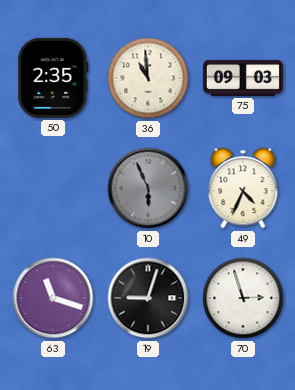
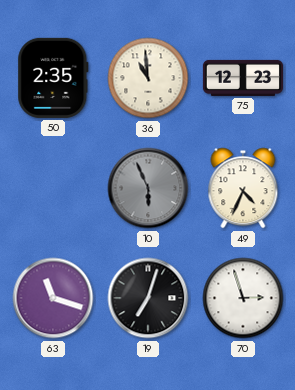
75: 09:03 -> 12:23
19: 9:03 -> 7:03
